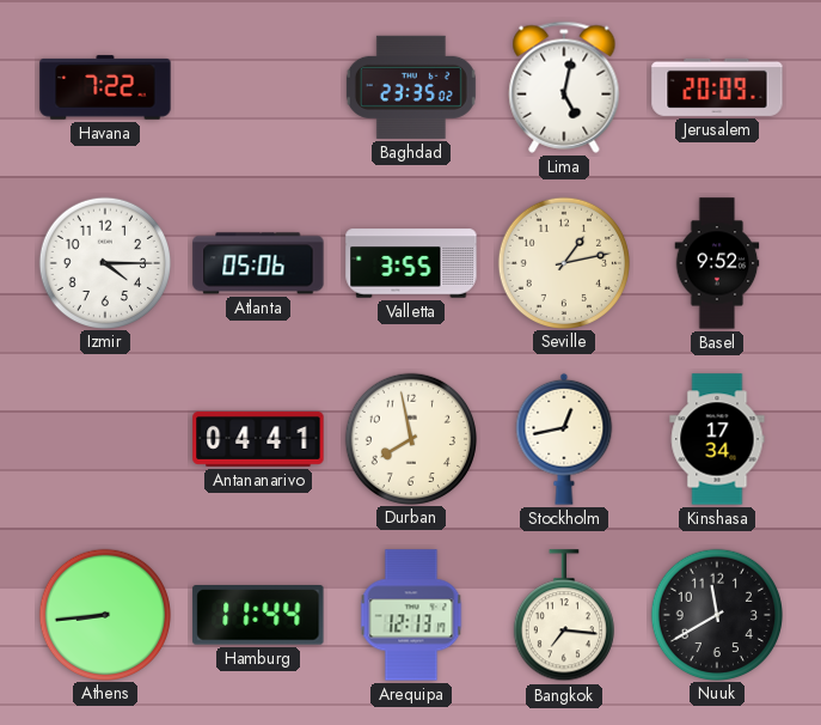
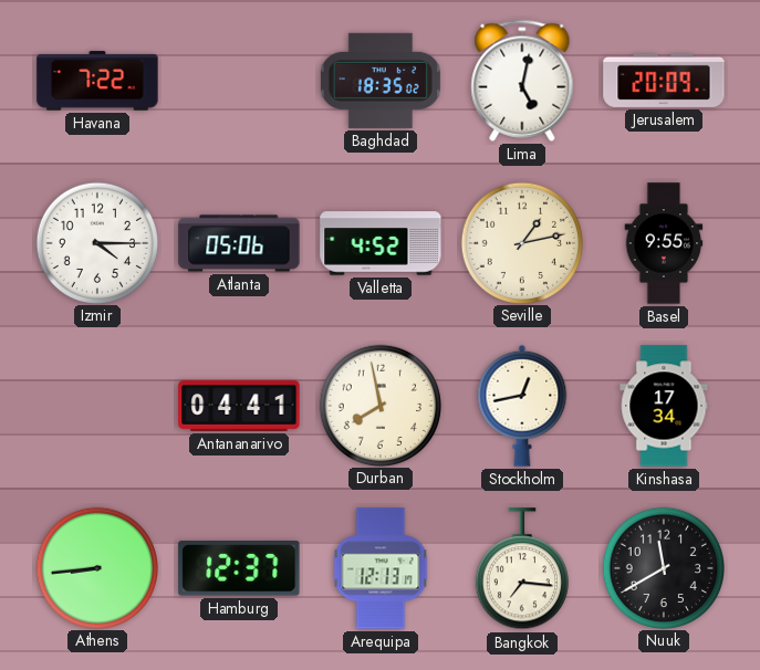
Baghdad: 23:35 -> 18:35
Valletta: 3:55 -> 4:52
Basel: 9:52 -> 9:55
Hamburg: 11:44 -> 12:37
